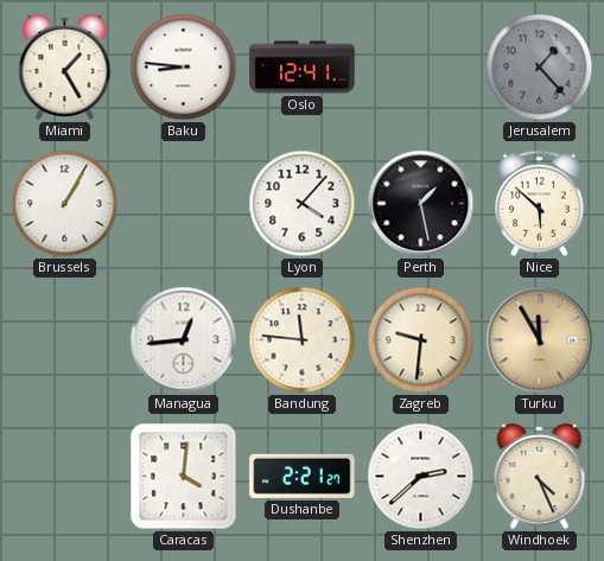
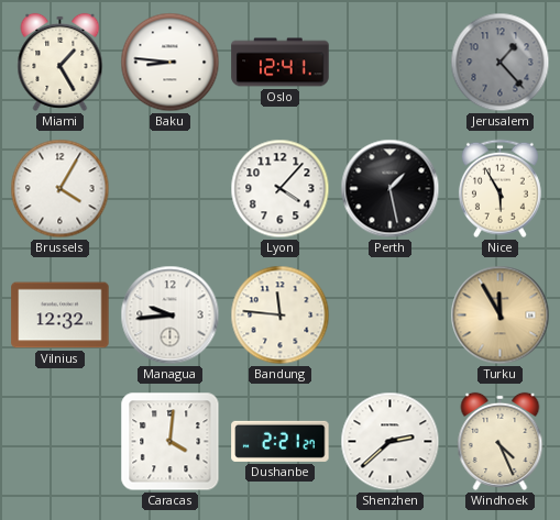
Brussels: 1:05 -> 4:05
Nice: 5:52 -> 5:55
Vilnius: none -> 12:32
Managua: 12:44 -> 9:44
Zagreb: 9:31 -> none
